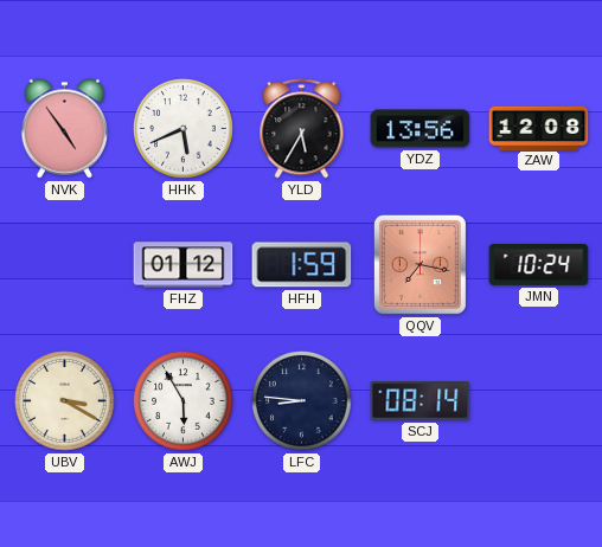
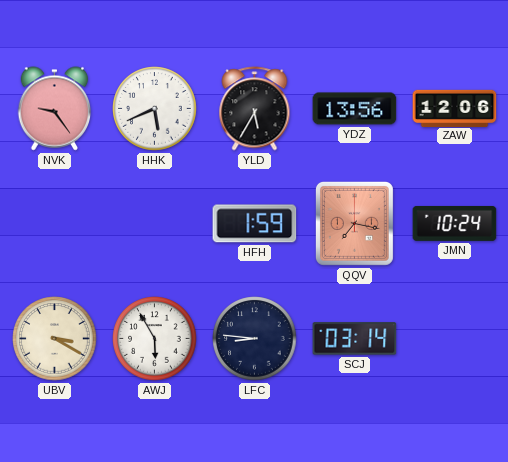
NVK: 4:54 -> 9:24
ZAW: 12:08 -> 12:06
FHZ: 01:12 -> none
SCJ: 08:14 -> 03:14
